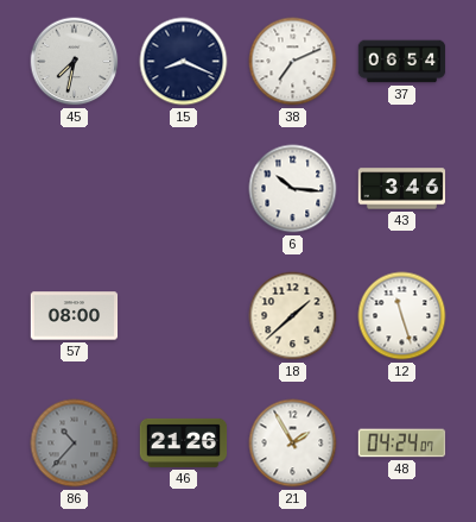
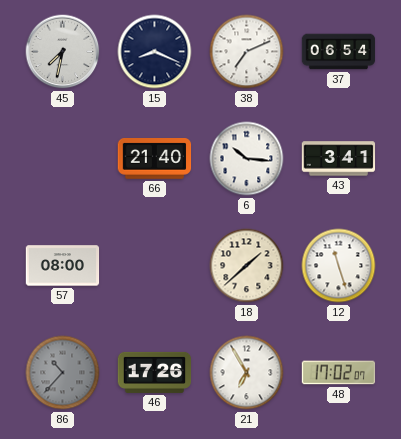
66: none -> 21:40
43: 3:46 -> 3:41
46: 21:26 -> 17:26
21: 1:55 -> 6:55
48: 04:24 -> 17:02
